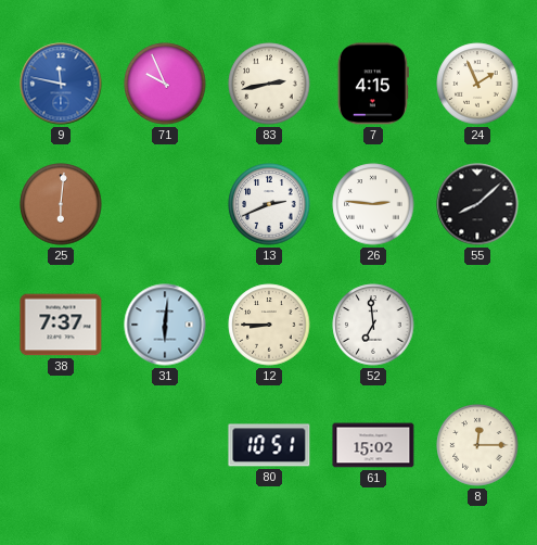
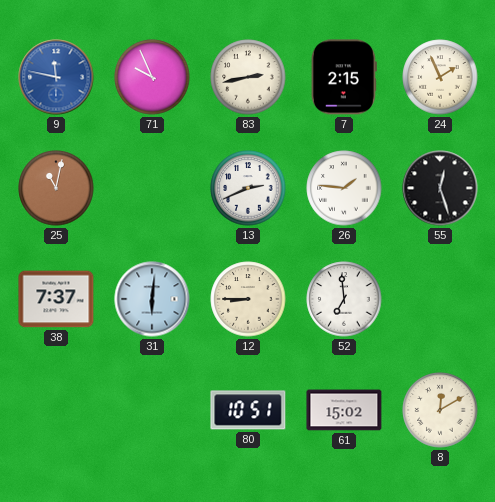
7: 4:15 -> 2:15
25: 6:01 -> 11:02
26: 2:46 -> 1:46
55: 8:08 -> 12:27
8: 12:15 -> 12:10
